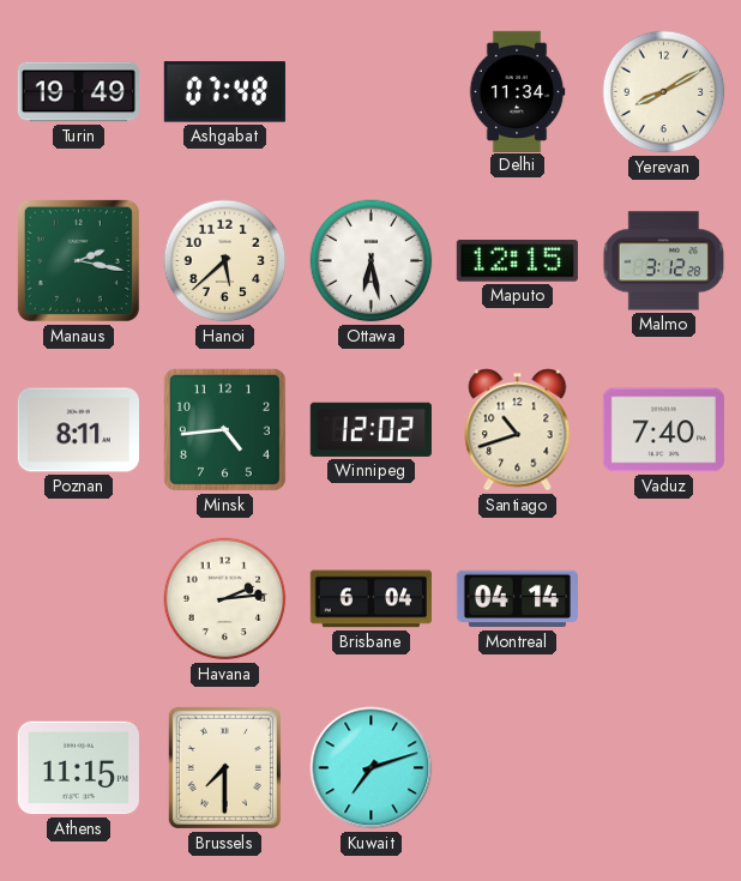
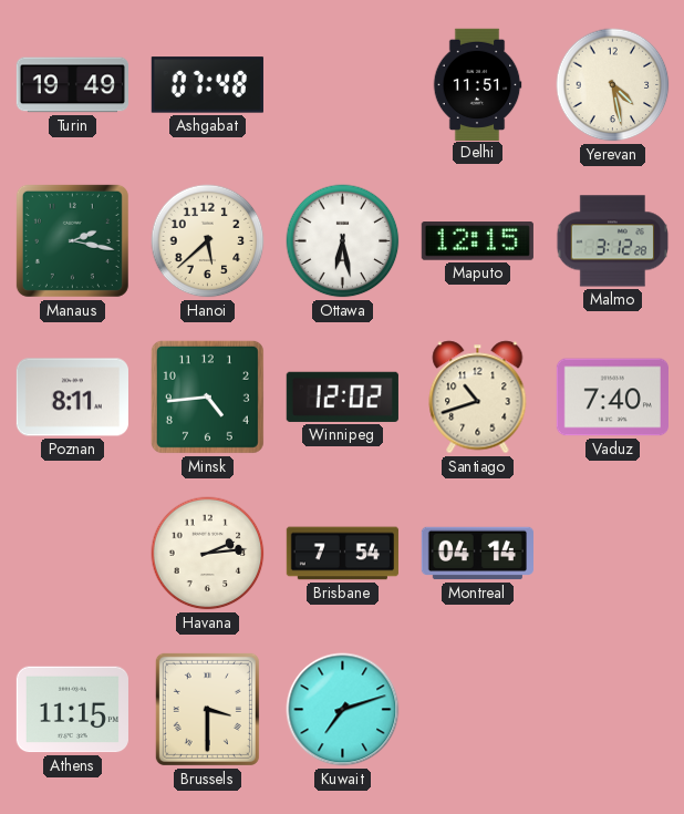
Delhi: 11:34 -> 11:51
Yerevan: 8:10 -> 4:28
Brisbane: 6:04 -> 7:54
Brussels: 7:30 -> 3:30
